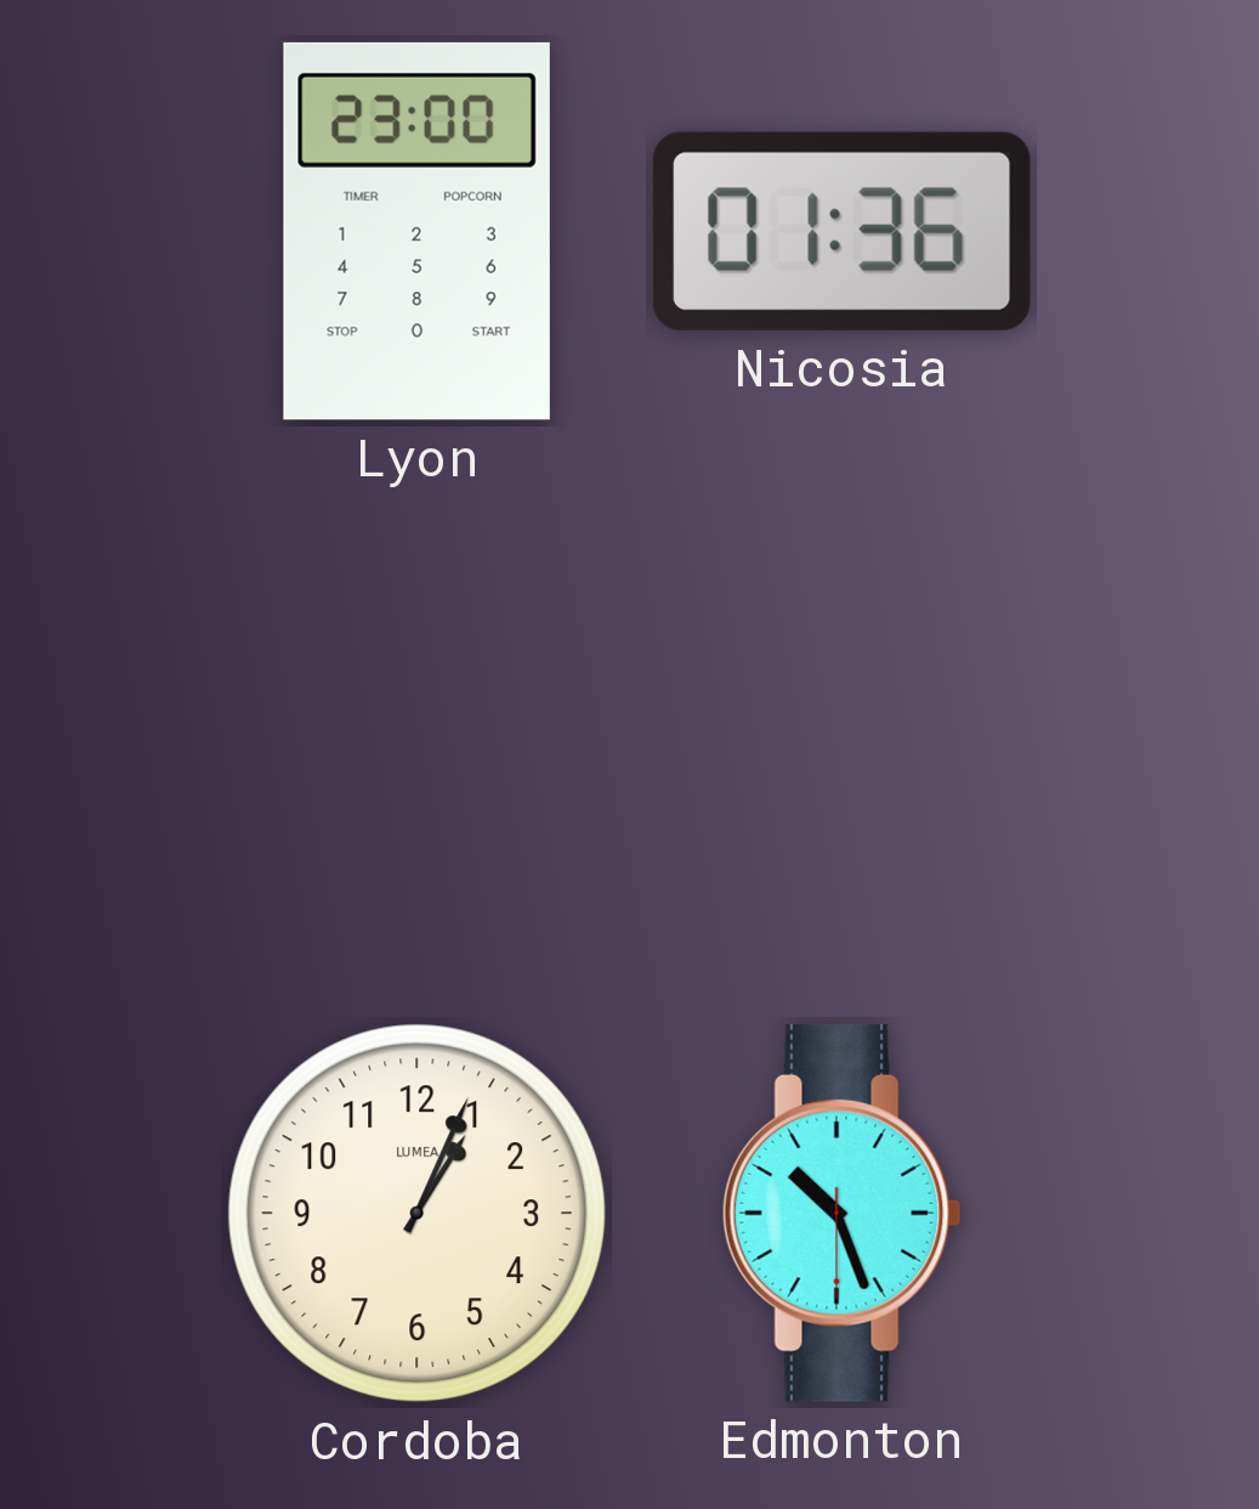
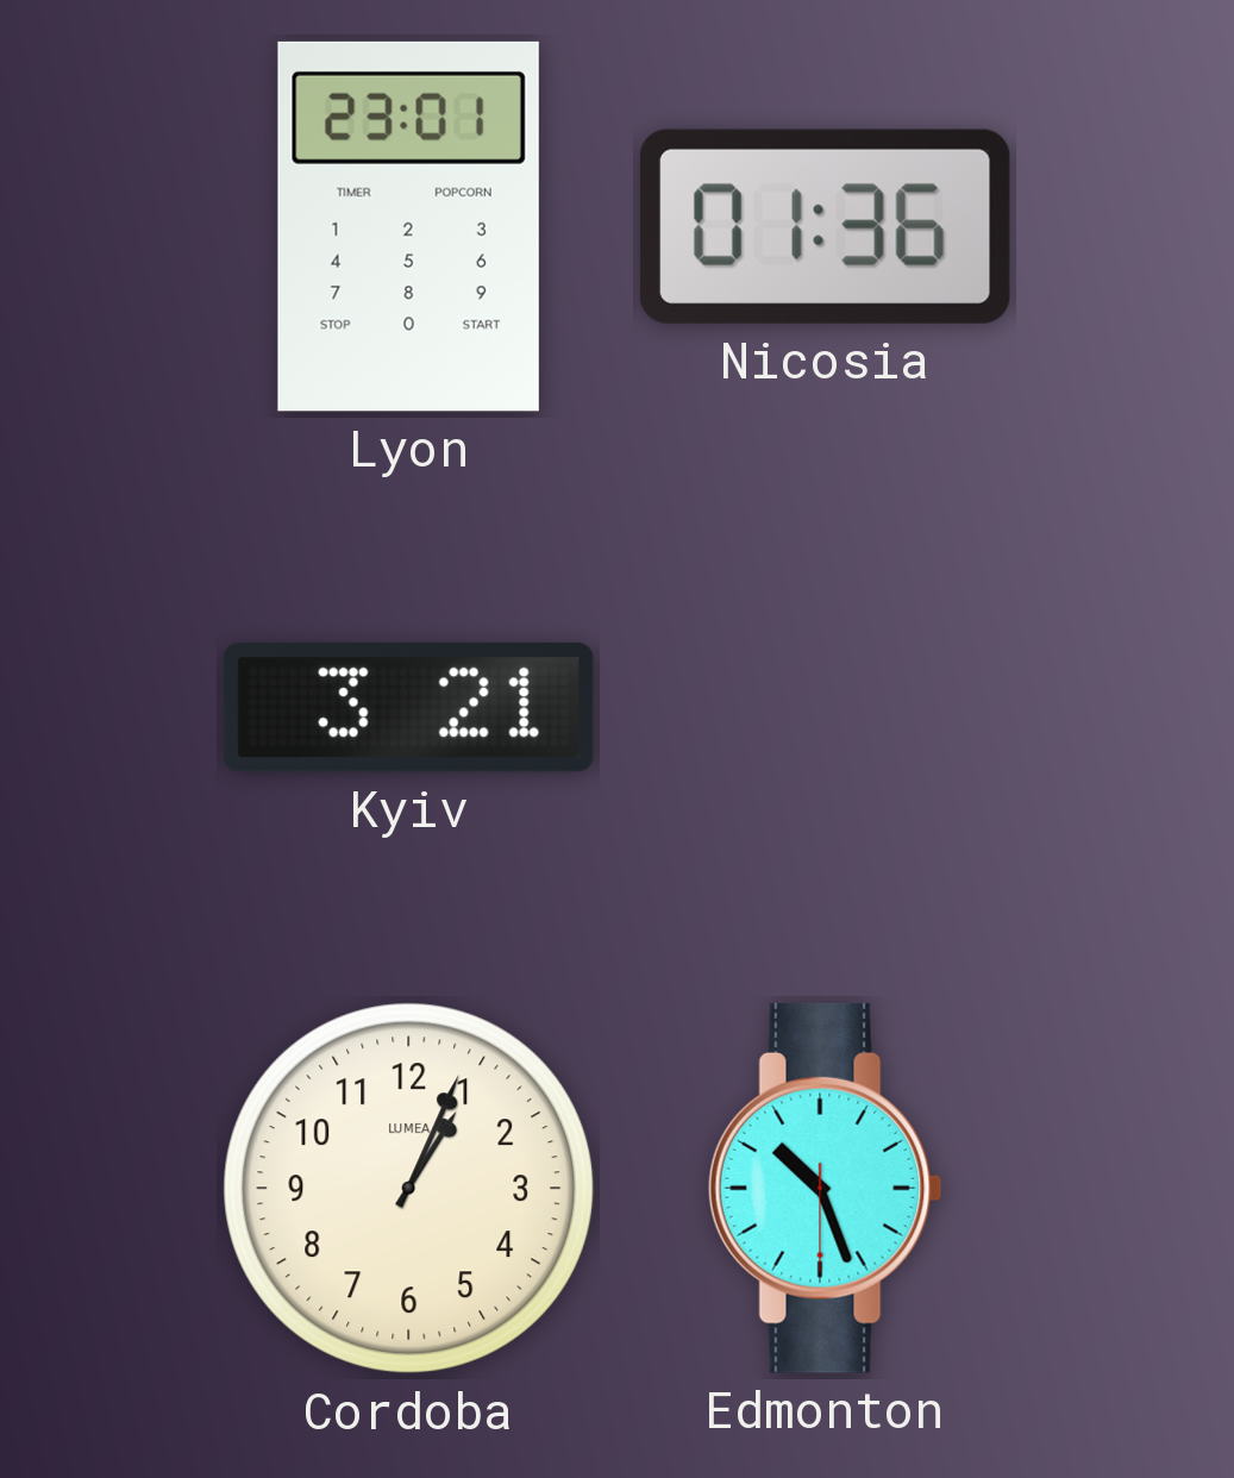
Lyon: 23:00 -> 23:01
Kyiv: none -> 3:21
